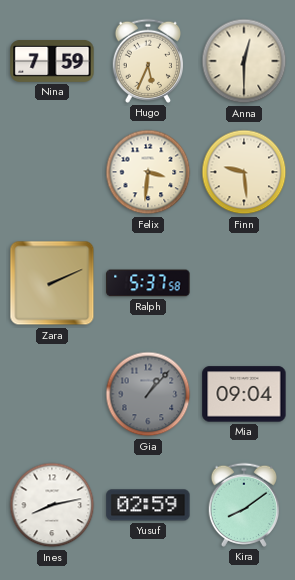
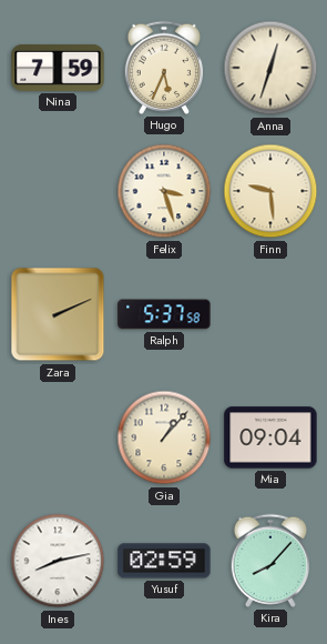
Anna: 12:30 -> 12:33
Felix: 3:31 -> 3:27
Gia dial: grey -> cream
Kira: 8:09 -> 8:07
